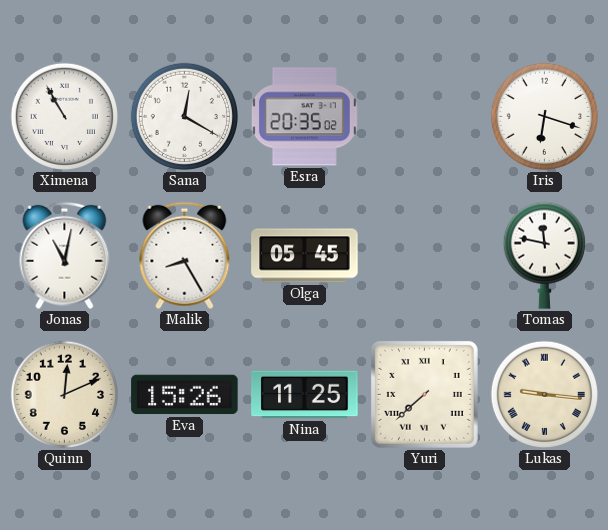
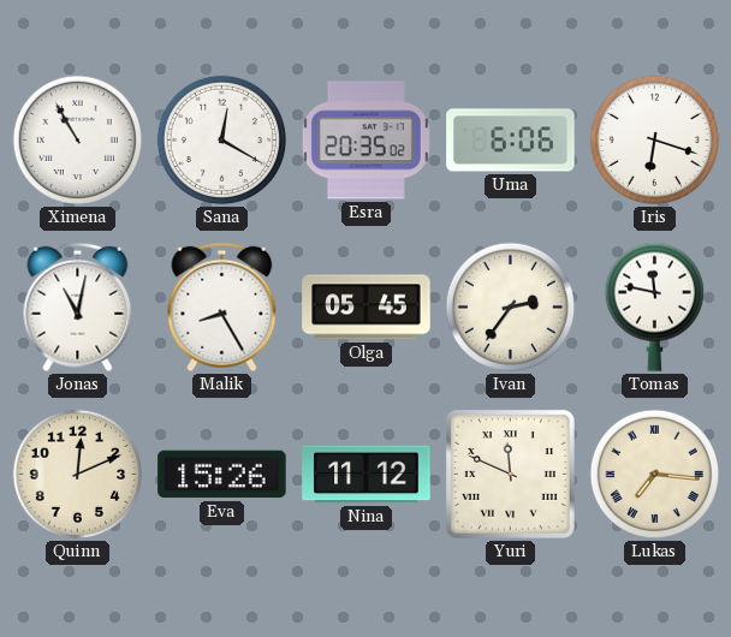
Uma: none -> 6:06
Ivan: none -> 2:36
Nina: 11:25 -> 11:12
Yuri: 7:38 -> 11:49
Lukas: 9:16 -> 7:16
